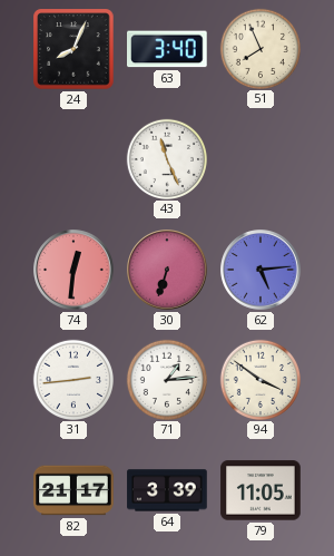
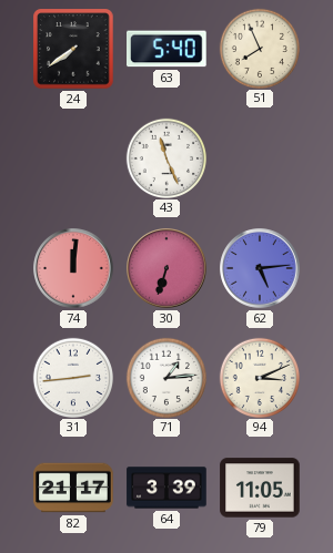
24: 8:04 -> 7:39
63: 3:40 -> 5:40
74: 12:31 -> 12:01
94: 3:51 -> 3:11
